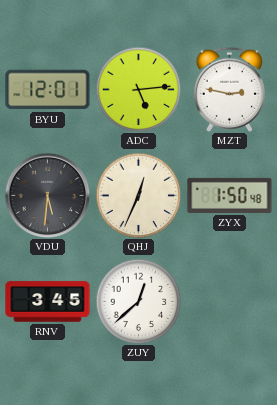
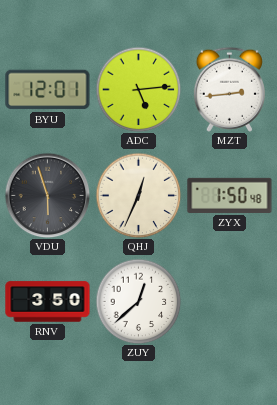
MZT: 2:47 -> 2:44
VDU: 5:31 -> 5:57
RNV: 3:45 -> 3:50
